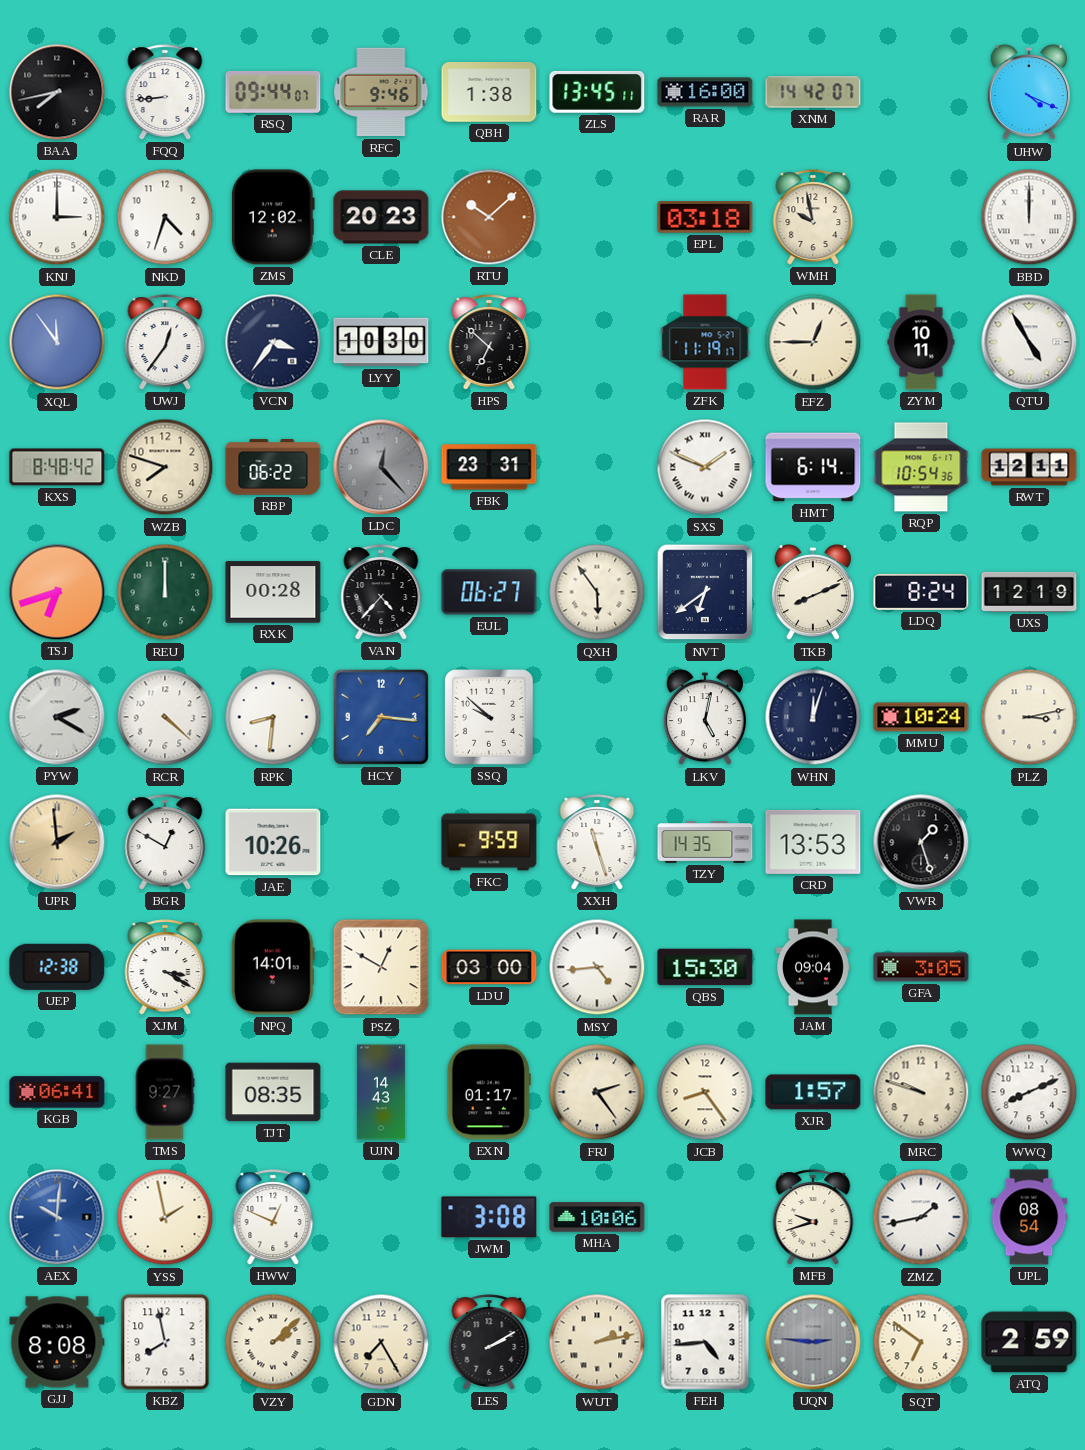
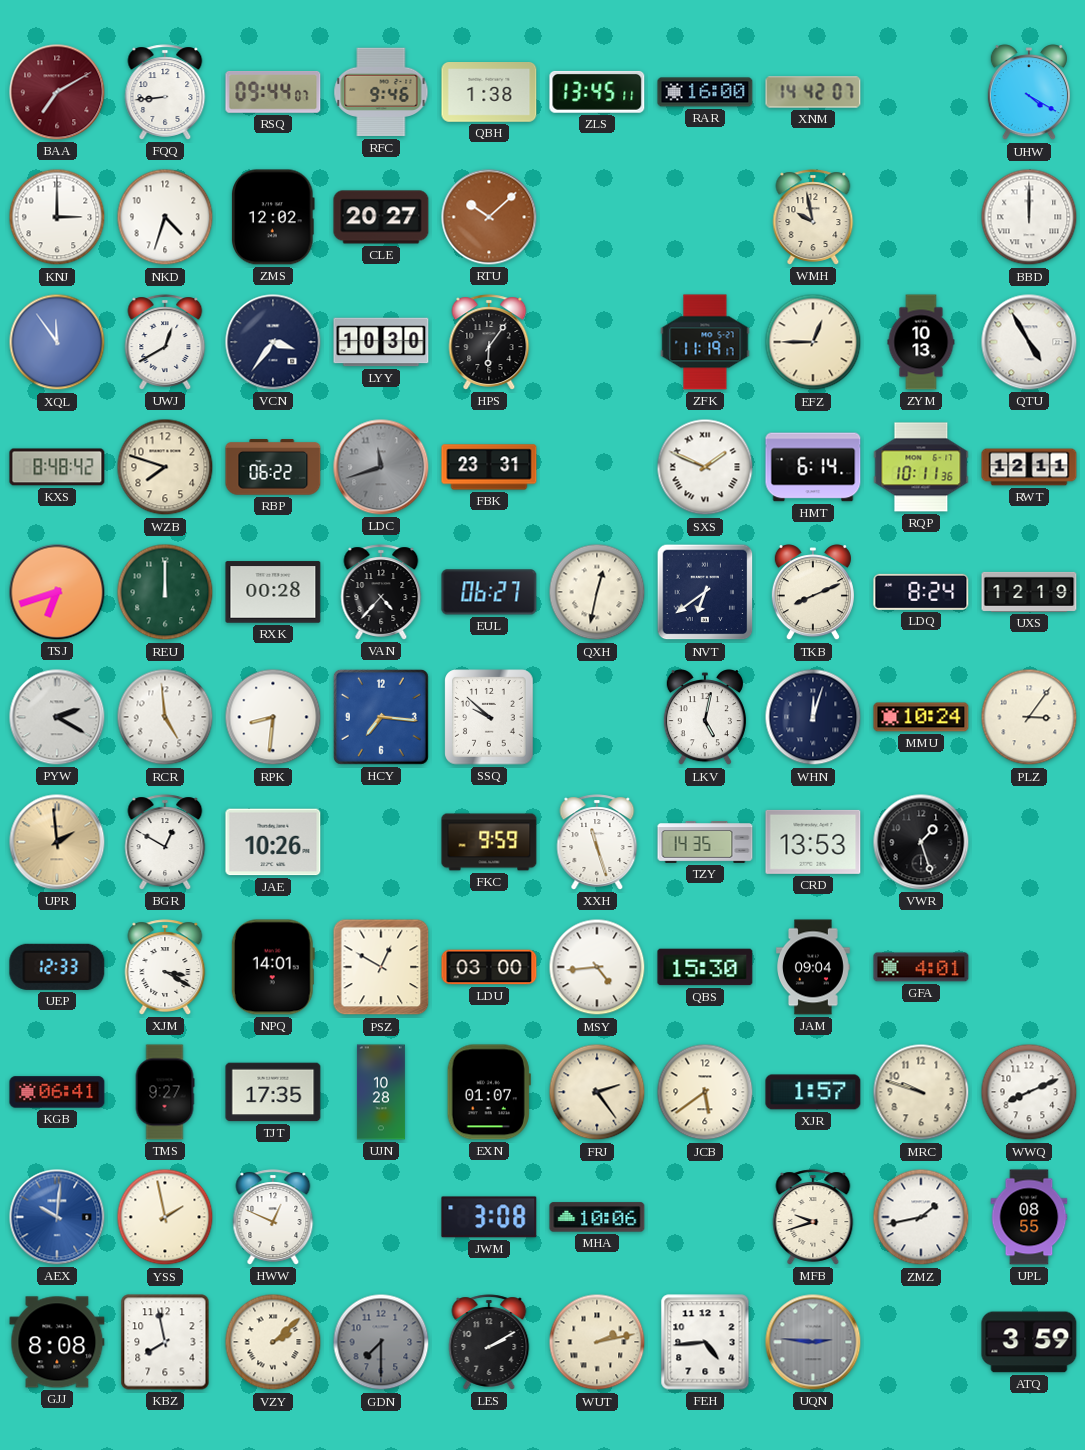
BAA: 7:43 -> 7:10
BAA dial: black -> burgundy
UHW: 4:19 -> 4:20
CLE: 20:23 -> 20:27
EPL: 03:18 -> none
UWJ: 12:36 -> 12:40
HPS: 6:52 -> 6:06
ZYM: 10:11 -> 10:13
LDC: 12:23 -> 11:42
RQP: 10:54 -> 10:11
QXH: 5:54 -> 12:32
RCR: 4:22 -> 4:59
PLZ: 3:13 -> 3:06
UEP: 12:38 -> 12:33
GFA: 3:05 -> 4:01
TJT: 08:35 -> 17:35
UJN: 14:43 -> 10:28
EXN: 01:17 -> 01:07
JCB: 8:24 -> 5:39
UPL: 08:54 -> 08:55
GDN: 7:25 -> 7:30
GDN dial: cream -> grey
SQT: 6:51 -> none
ATQ: 2:59 -> 3:59
